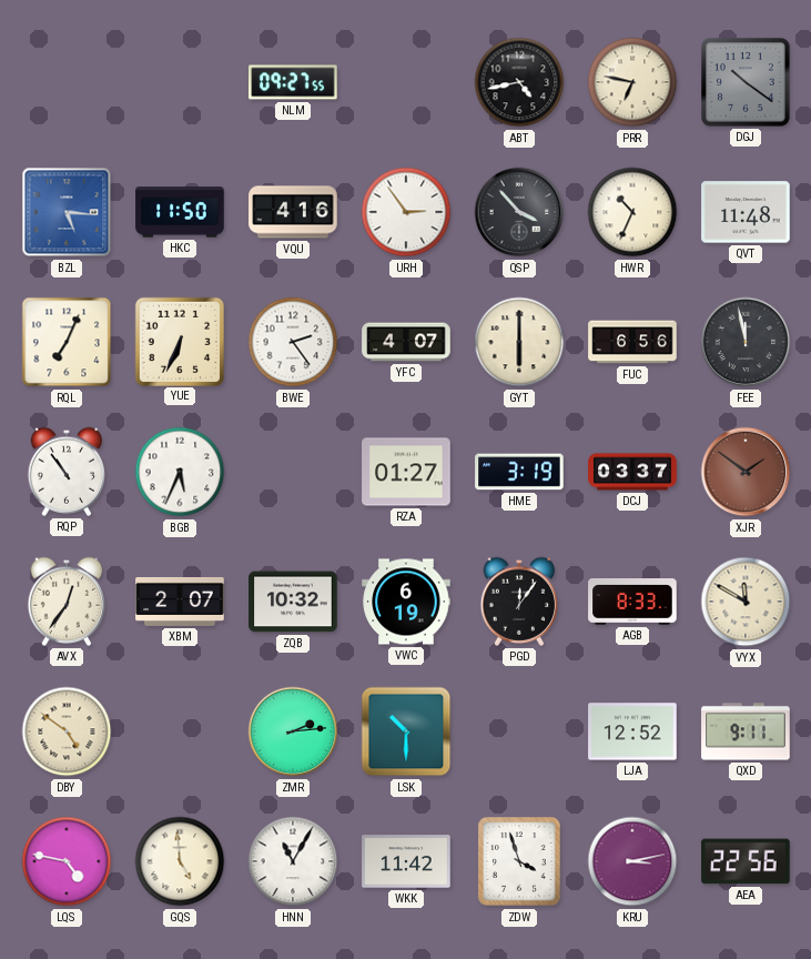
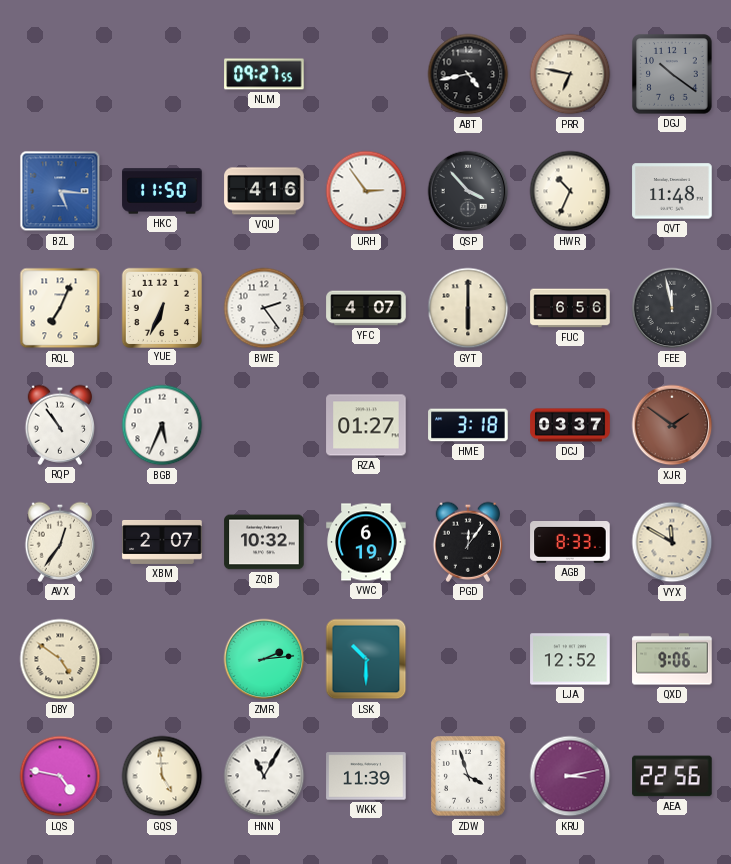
HME: 3:19 -> 3:18
QXD: 9:11 -> 9:06
WKK: 11:42 -> 11:39
